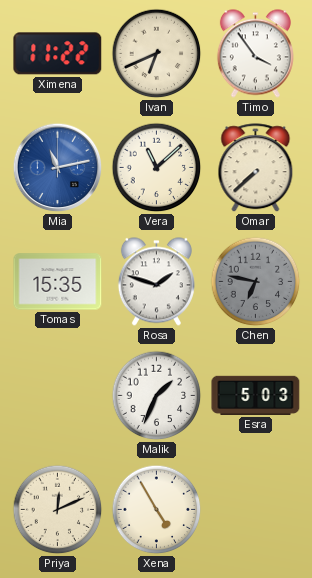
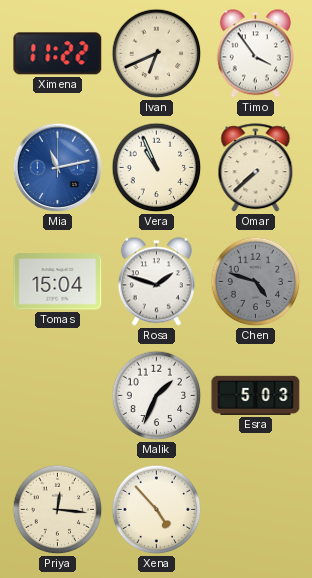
Vera: 11:08 -> 10:56
Tomas: 15:35 -> 15:04
Chen: 6:47 -> 4:48
Priya: 12:11 -> 12:16
Xena: 4:55 -> 4:53
